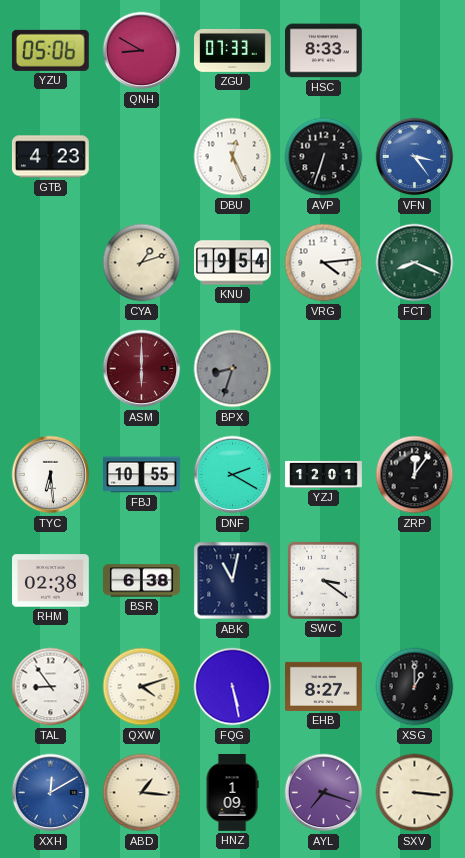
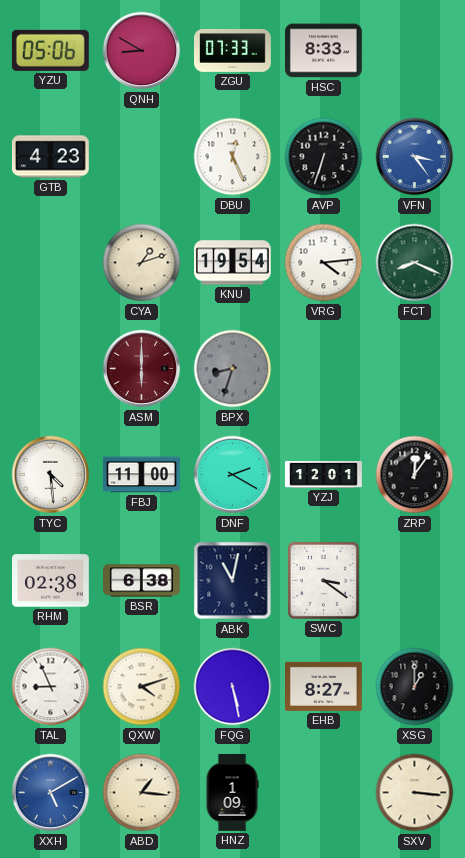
TYC: 6:29 -> 4:29
FBJ: 10:55 -> 11:00
TAL: 8:54 -> 8:56
XXH: 12:10 -> 5:10
AYL: 7:18 -> none
